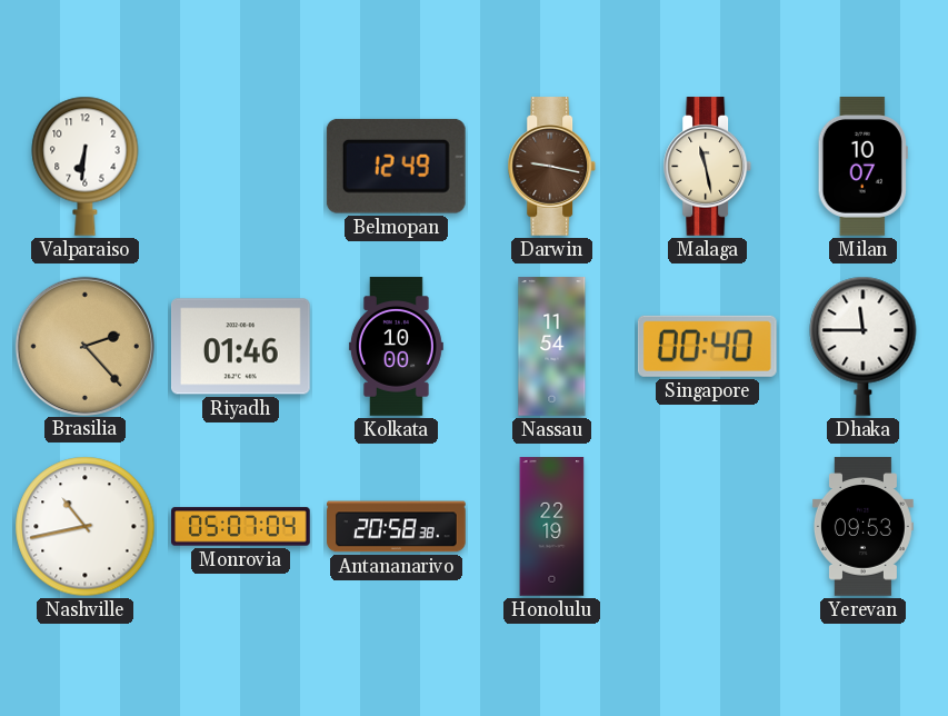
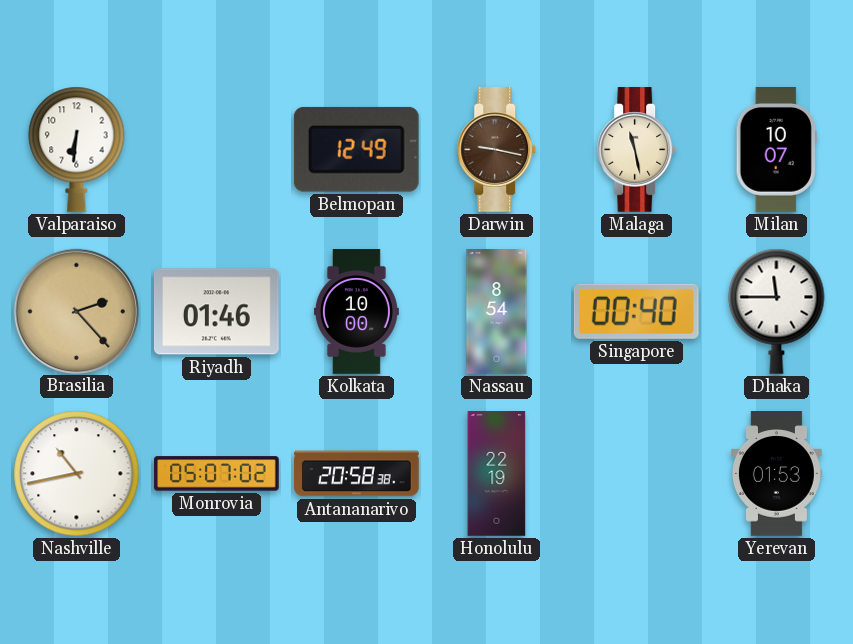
Nassau: 11:54 -> 8:54
Monrovia: 05:07:04 -> 05:07:02
Yerevan: 09:53 -> 01:53
